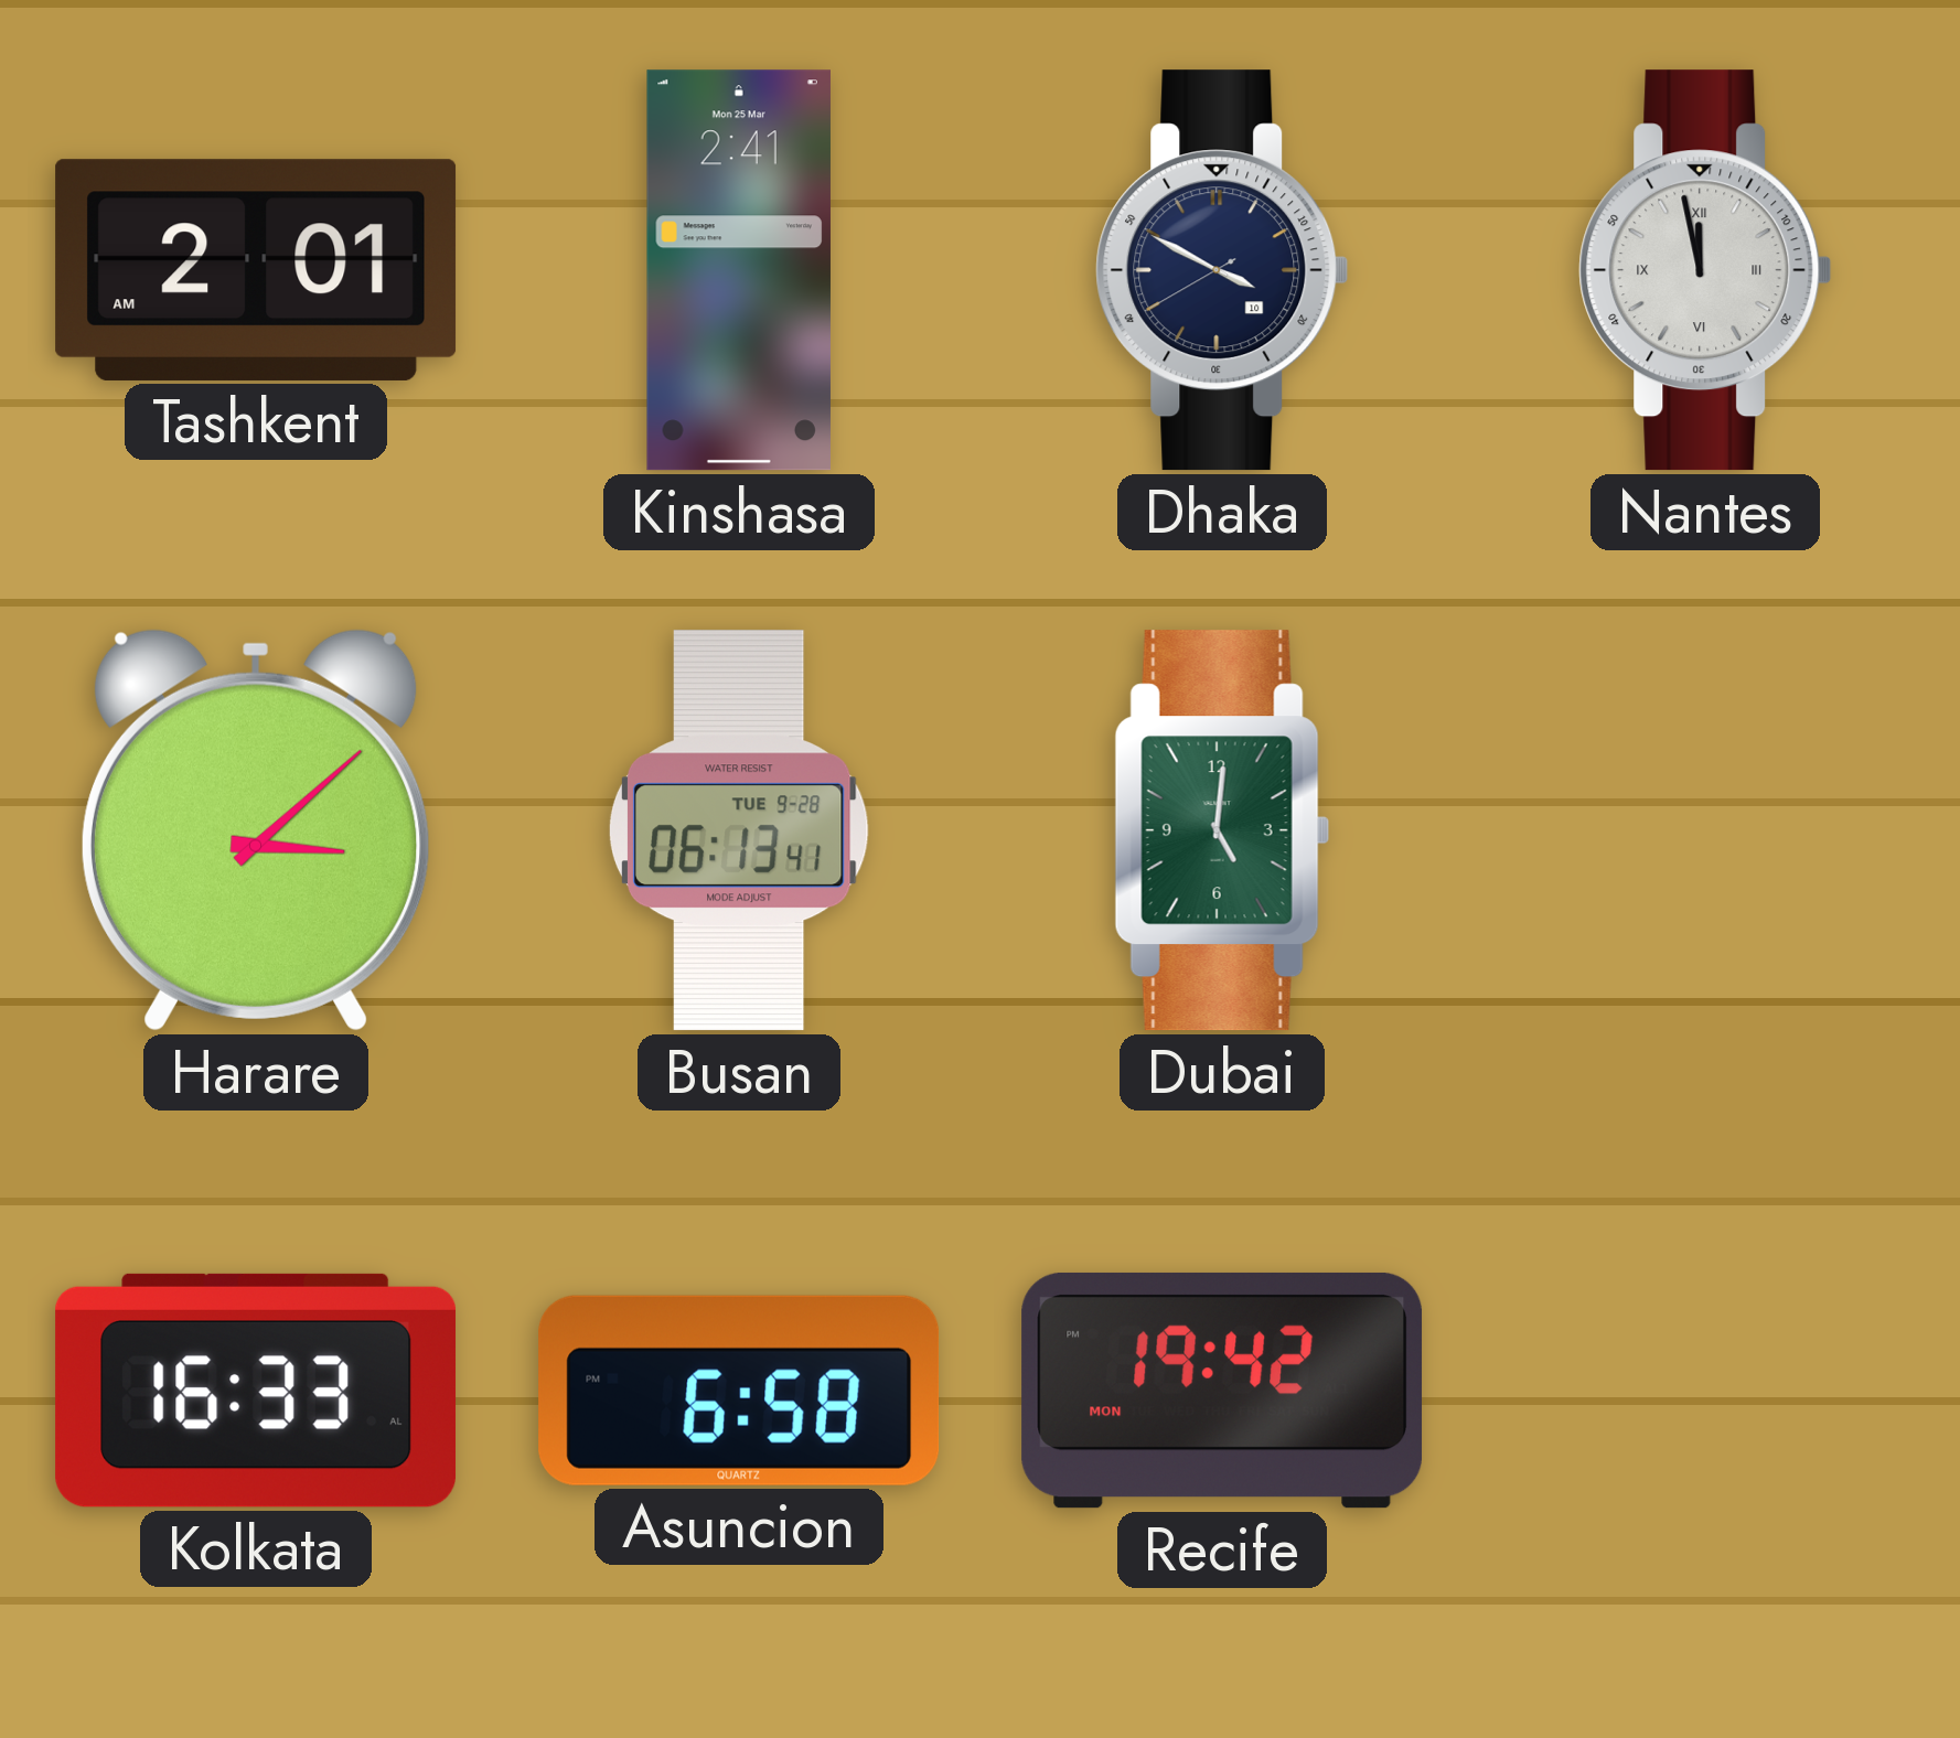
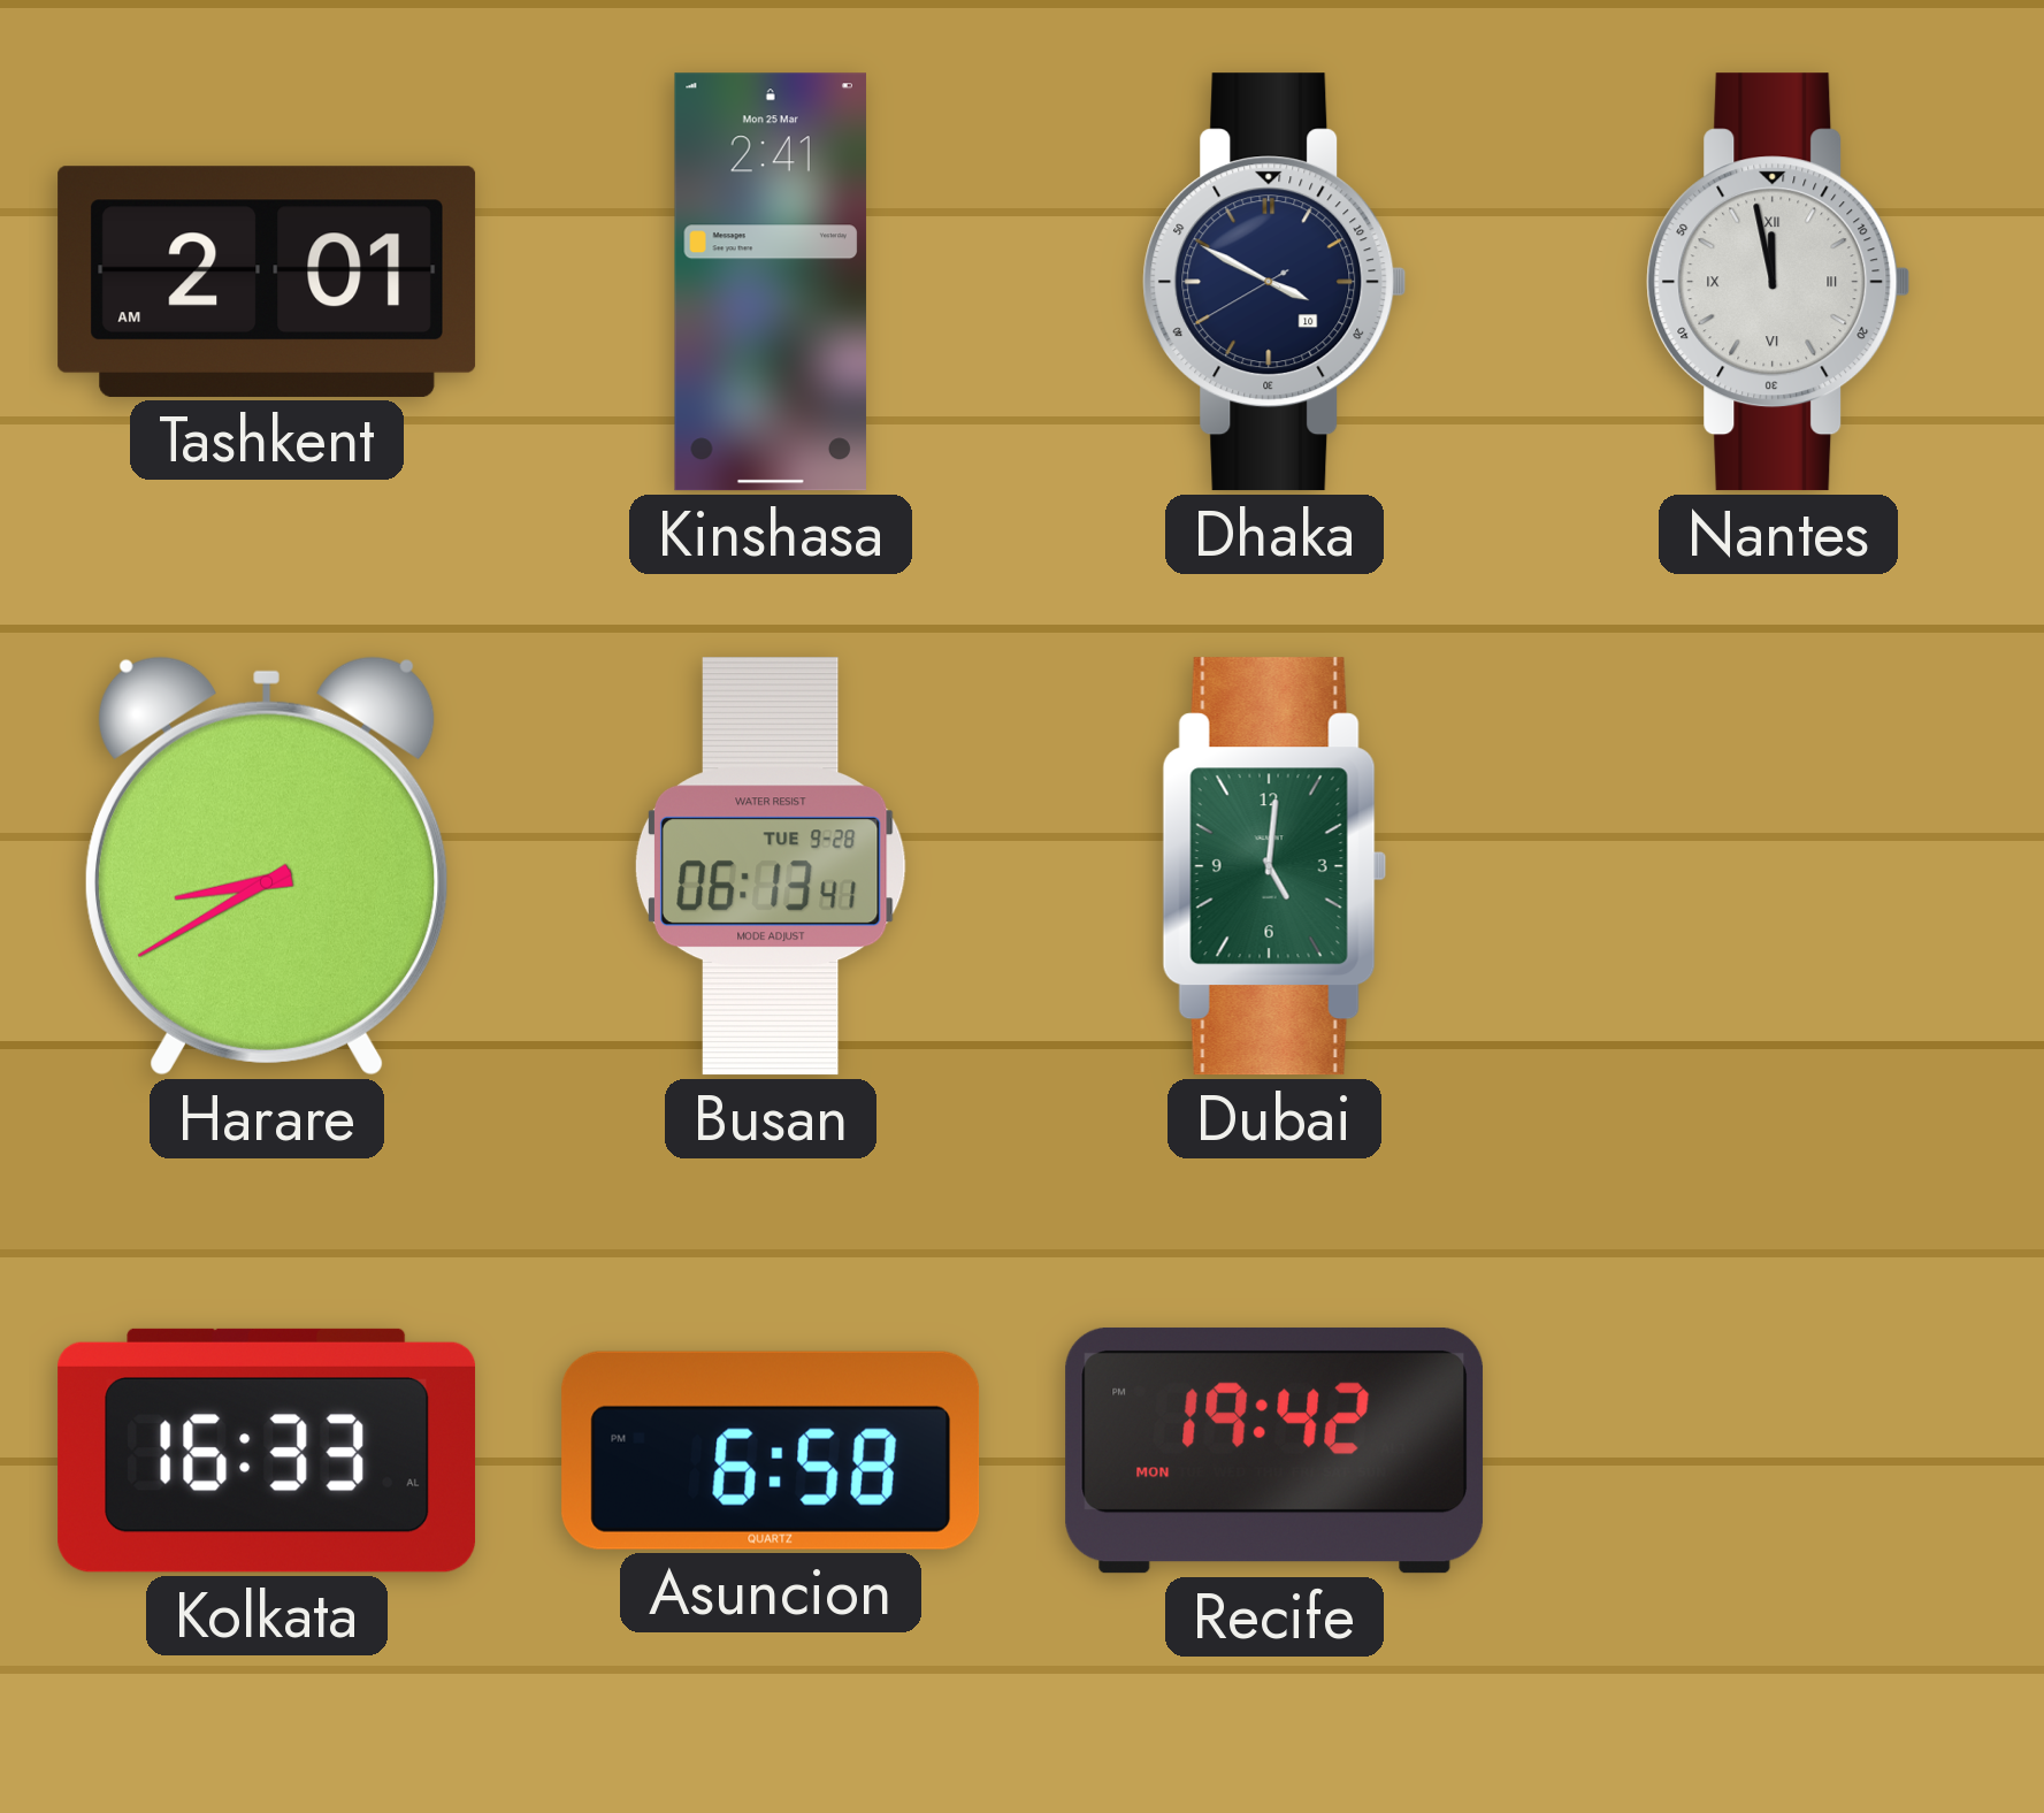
Harare: 3:08 -> 8:40
